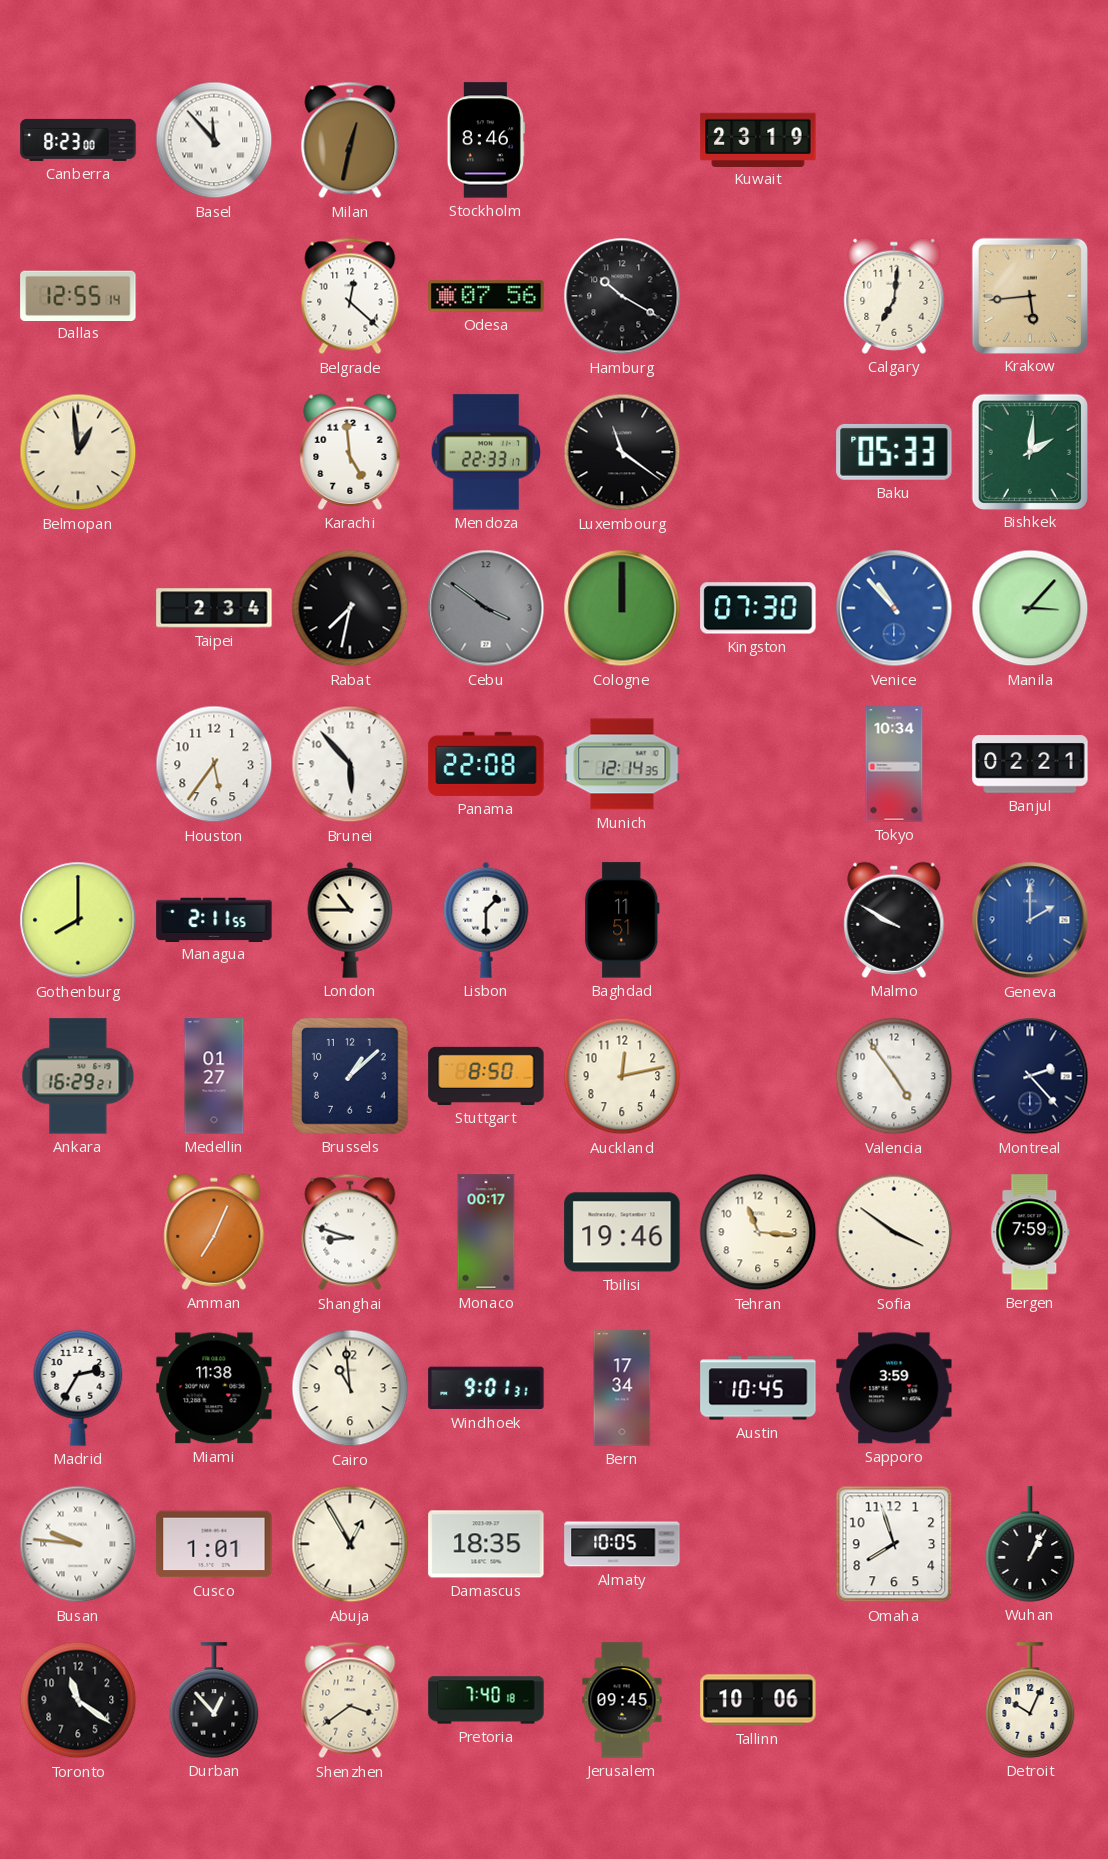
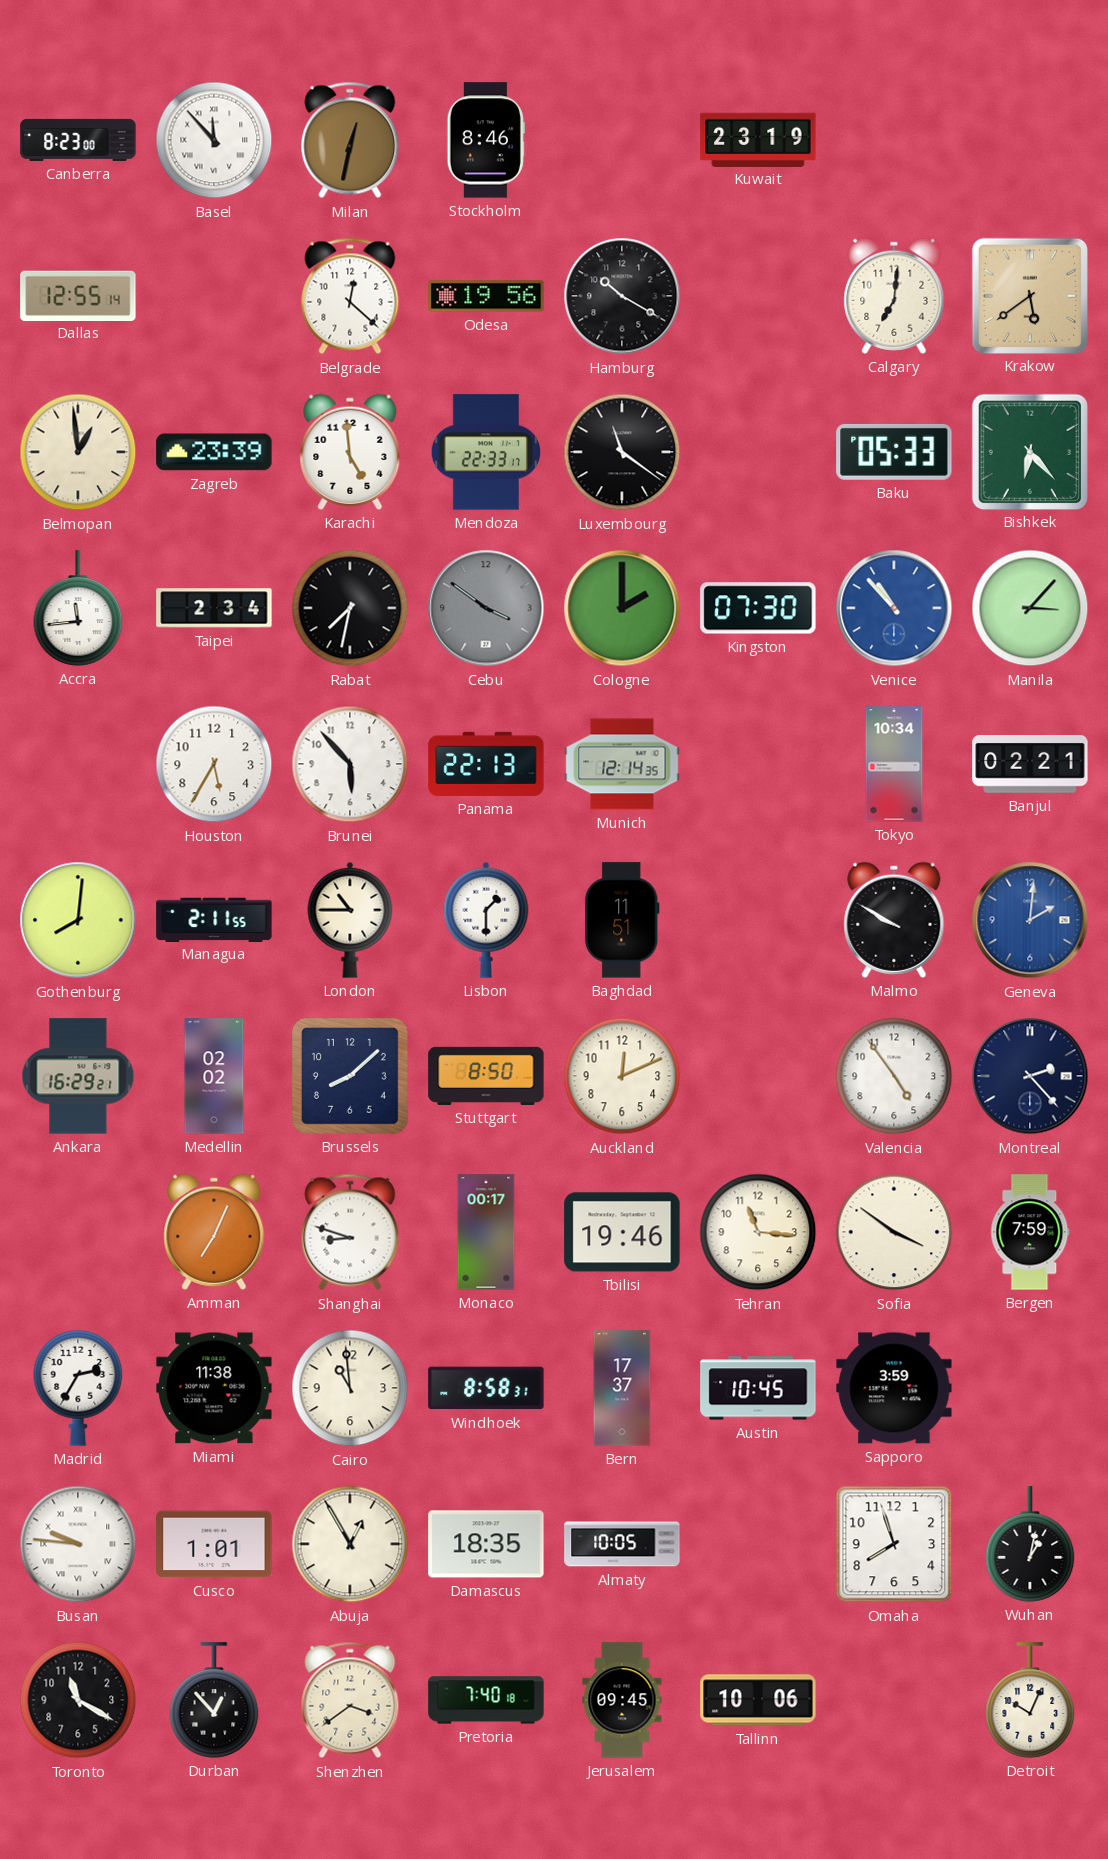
Odesa: 07:56 -> 19:56
Krakow: 5:44 -> 5:39
Zagreb: none -> 23:39
Bishkek: 2:01 -> 6:23
Accra: none -> 11:44
Cologne: 12:00 -> 2:00
Houston: 5:36 -> 5:35
Panama: 22:08 -> 22:13
Gothenburg: 8:00 -> 8:01
Geneva: 2:00 -> 2:01
Medellin: 01:27 -> 02:02
Brussels: 1:08 -> 8:08
Auckland: 12:13 -> 12:11
Windhoek: 9:01 -> 8:58
Bern: 17:34 -> 17:37
Wuhan: 1:04 -> 1:02
Toronto: 11:21 -> 11:20
